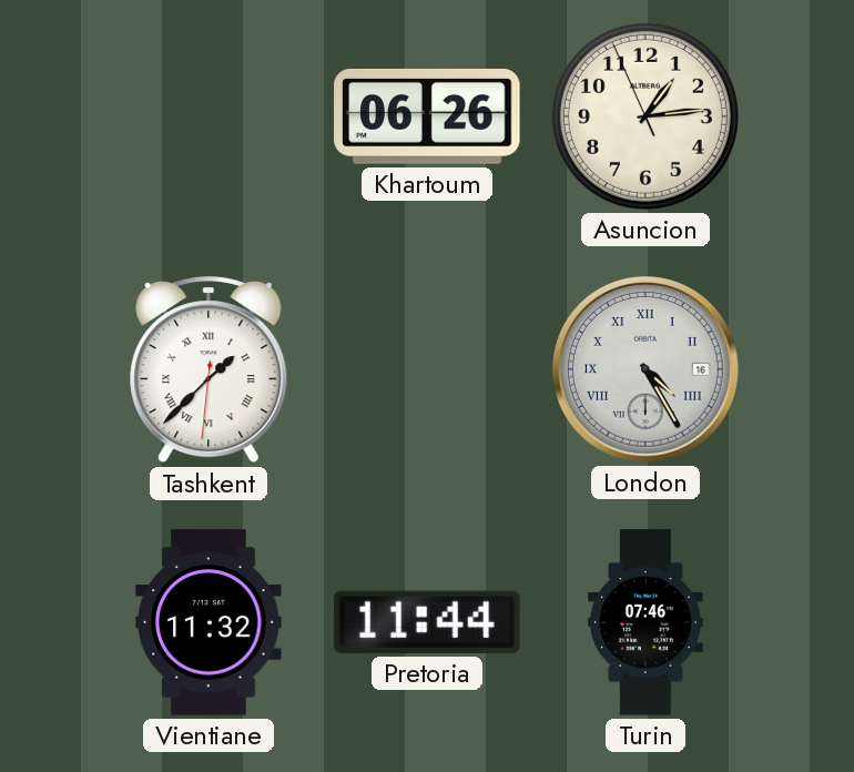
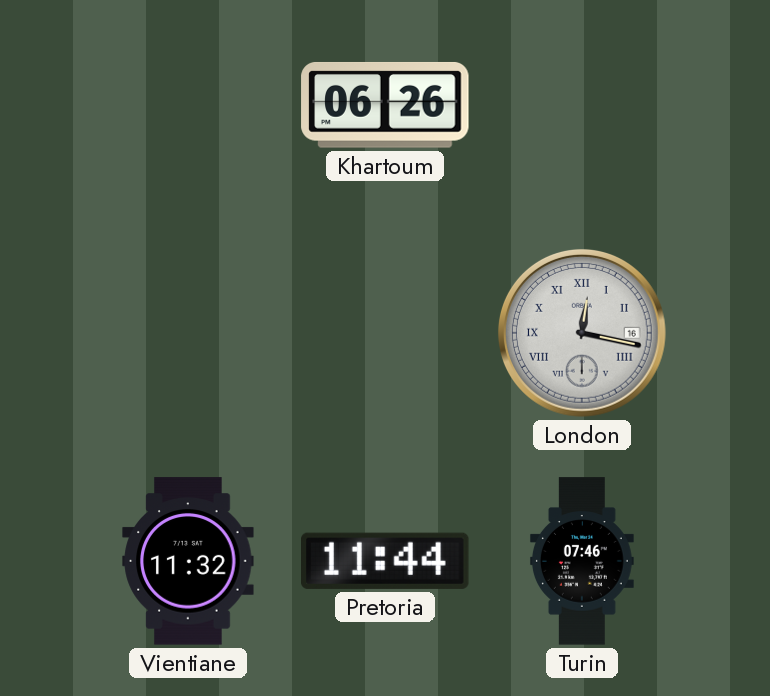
Asuncion: 1:13 -> none
Tashkent: 1:37 -> none
London: 4:25 -> 12:17
